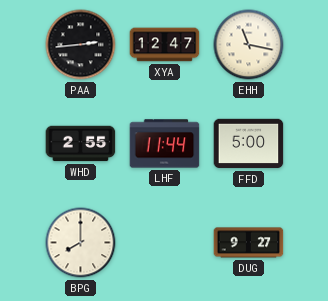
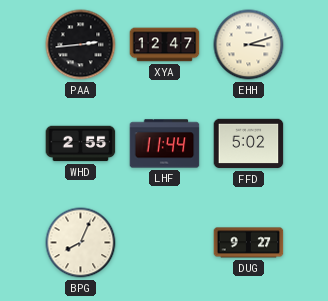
EHH: 11:17 -> 3:12
FFD: 5:00 -> 5:02
BPG: 8:00 -> 8:04
